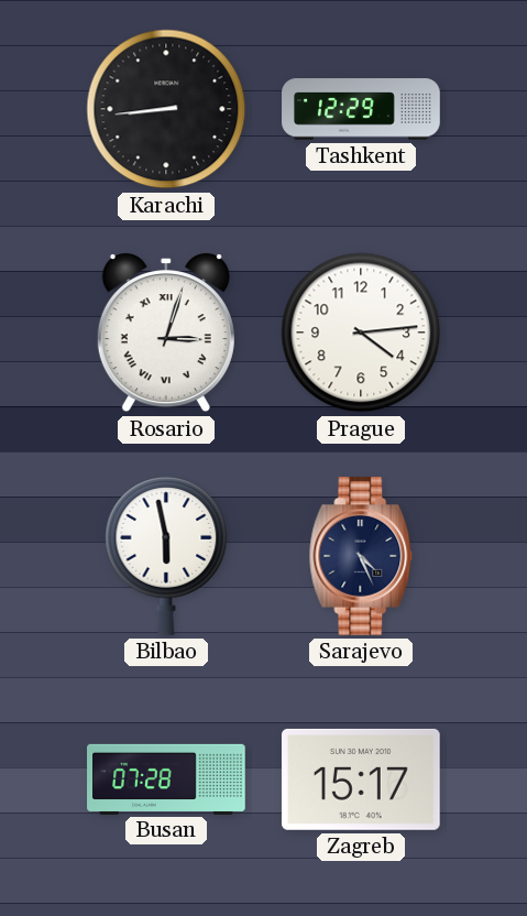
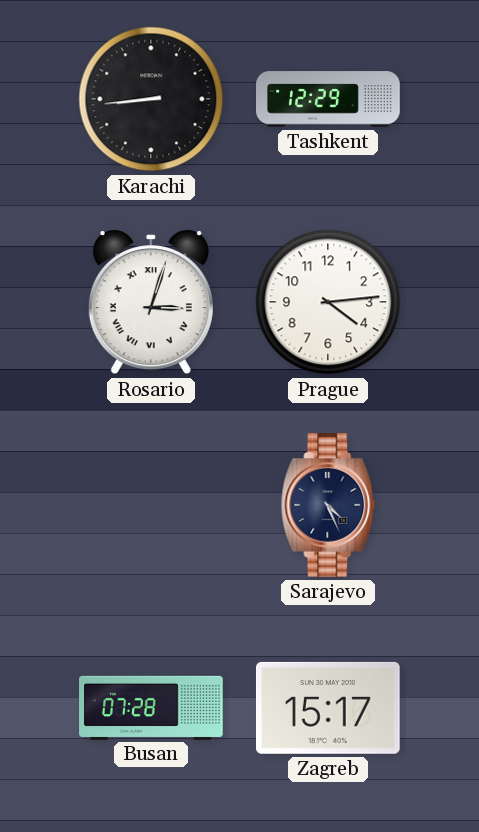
Bilbao: 5:58 -> none
